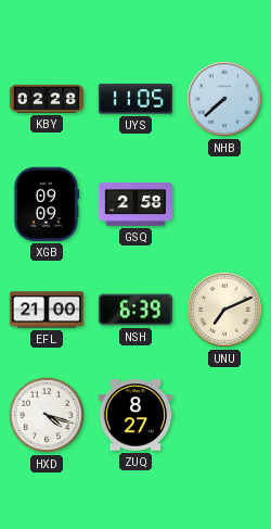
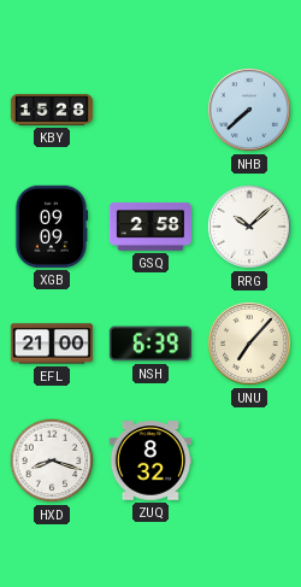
KBY: 02:28 -> 15:28
UYS: 11:05 -> none
RRG: none -> 10:08
UNU: 7:11 -> 7:07
HXD: 4:18 -> 8:18
ZUQ: 8:27 -> 8:32
